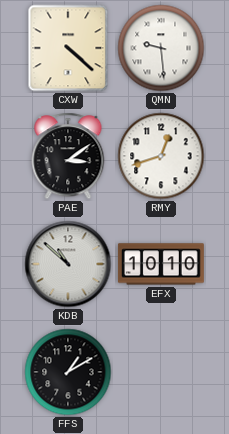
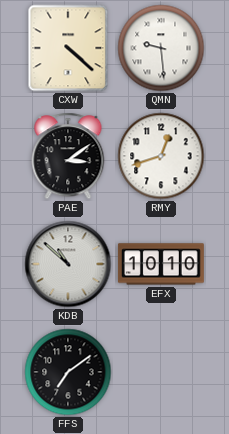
FFS: 1:10 -> 7:09
